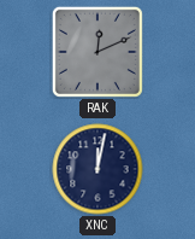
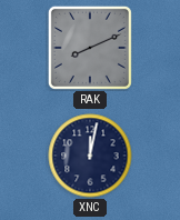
RAK: 12:11 -> 8:11
